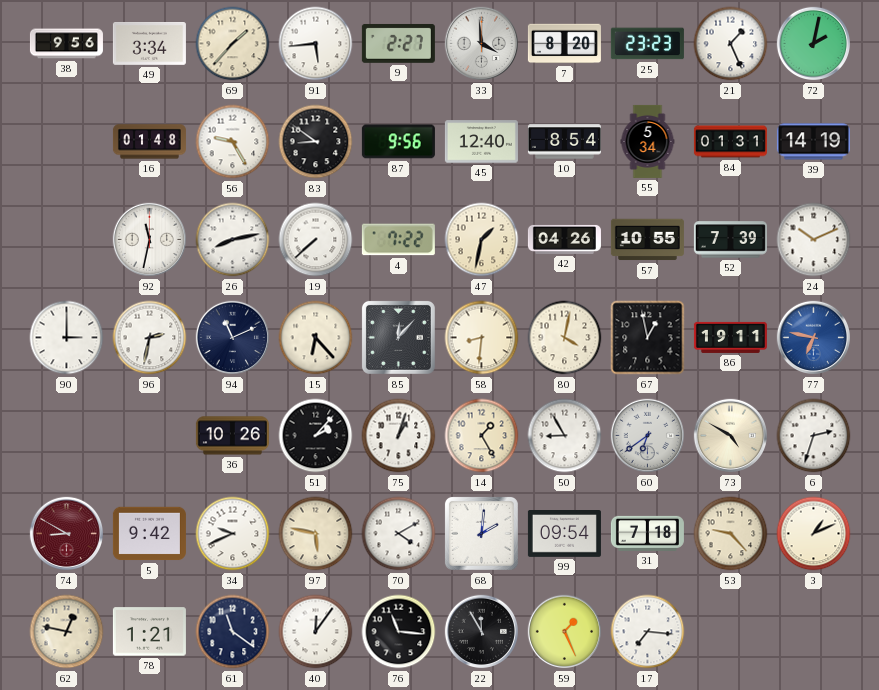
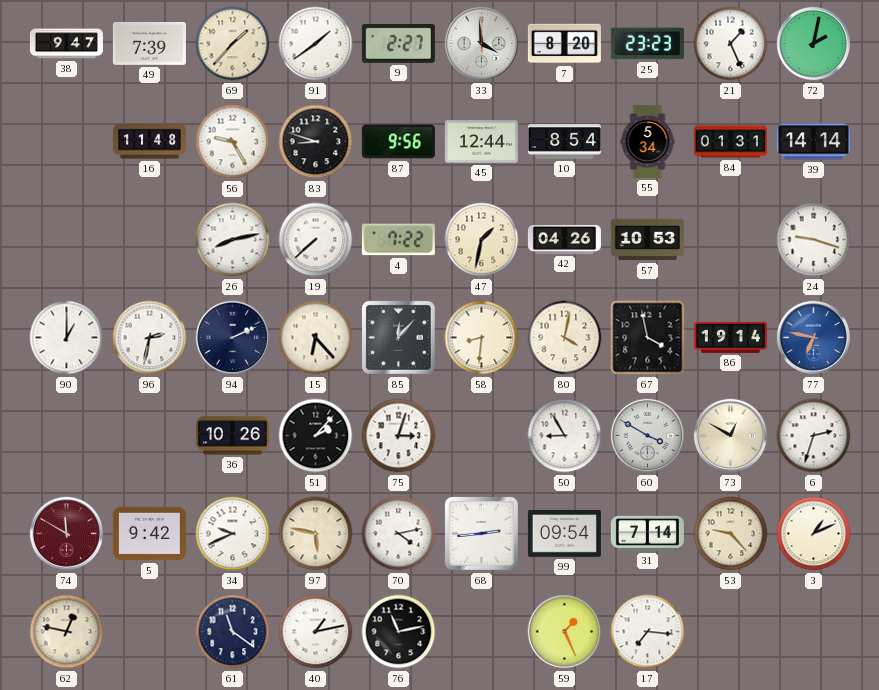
38: 9:56 -> 9:47
49: 3:34 -> 7:39
91: 5:44 -> 1:39
16: 01:48 -> 11:48
83: 8:51 -> 8:48
45: 12:40 -> 12:44
39: 14:19 -> 14:14
92: 11:32 -> none
57: 10:55 -> 10:53
52: 7:39 -> none
24: 10:11 -> 9:18
90: 3:00 -> 1:00
94: 11:11 -> 2:11
67: 12:58 -> 3:58
86: 19:11 -> 19:14
75: 1:03 -> 3:03
14: 1:25 -> none
60: 6:39 -> 3:50
73: 4:50 -> 12:50
74: 8:50 -> 11:50
70: 4:10 -> 4:13
68: 2:01 -> 2:44
31: 7:18 -> 7:14
78: 1:21 -> none
40: 12:06 -> 1:13
76: 11:16 -> 11:13
22: 11:55 -> none
